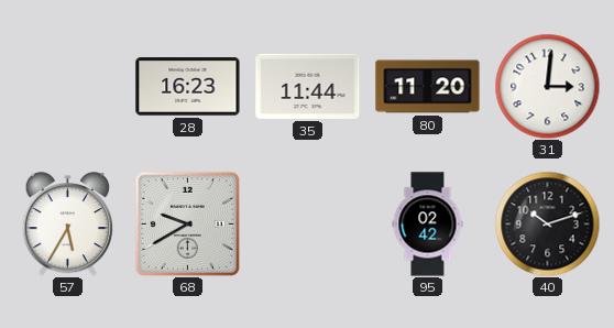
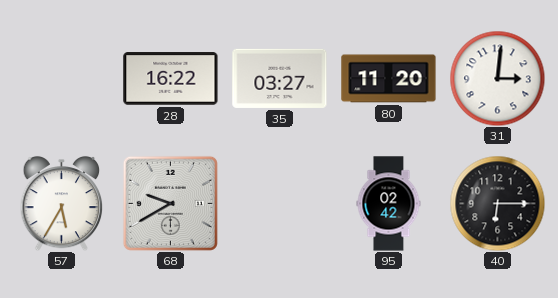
28: 16:23 -> 16:22
35: 11:44 -> 03:27
40: 10:12 -> 6:15
